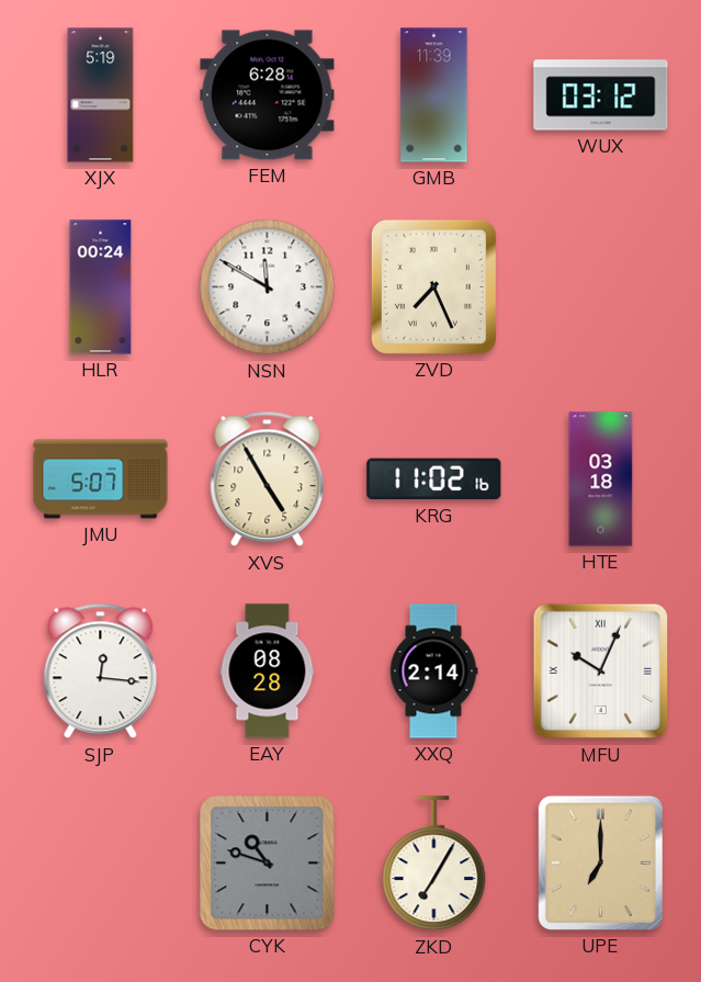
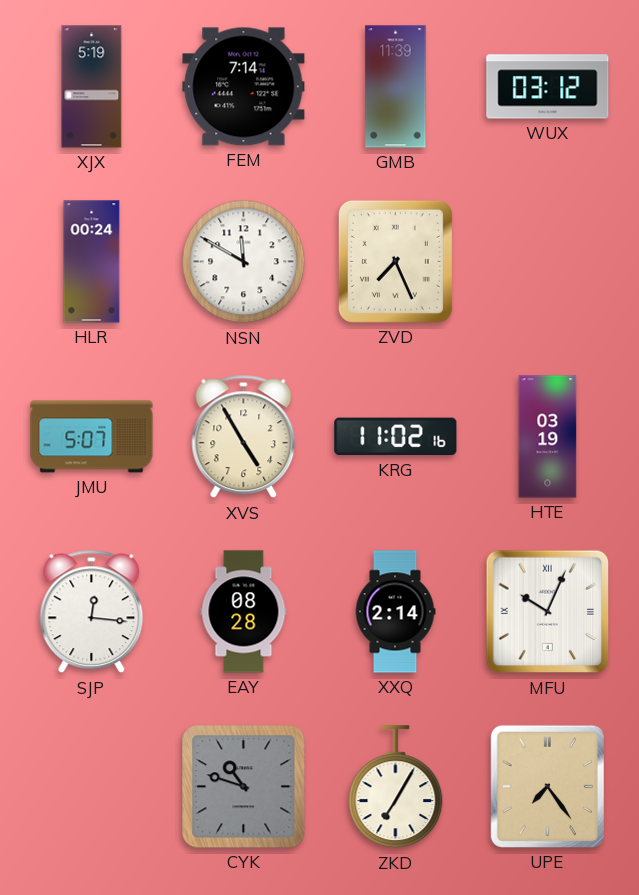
FEM: 6:28 -> 7:14
HTE: 03:18 -> 03:19
UPE: 7:00 -> 7:24
